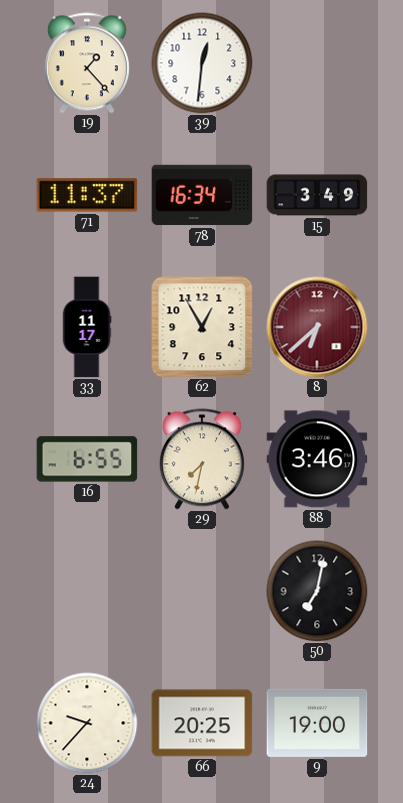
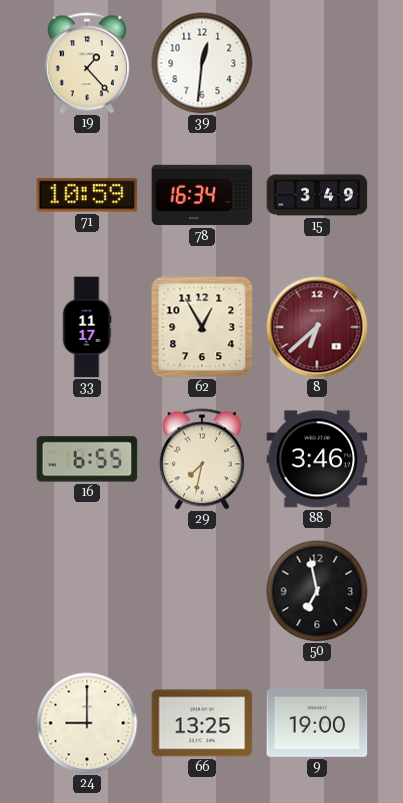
71: 11:37 -> 10:59
50: 7:02 -> 6:58
24: 9:37 -> 9:00
66: 20:25 -> 13:25
